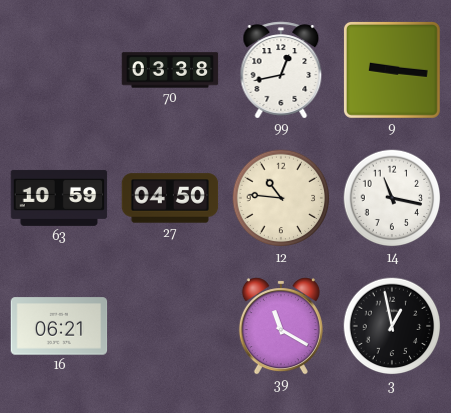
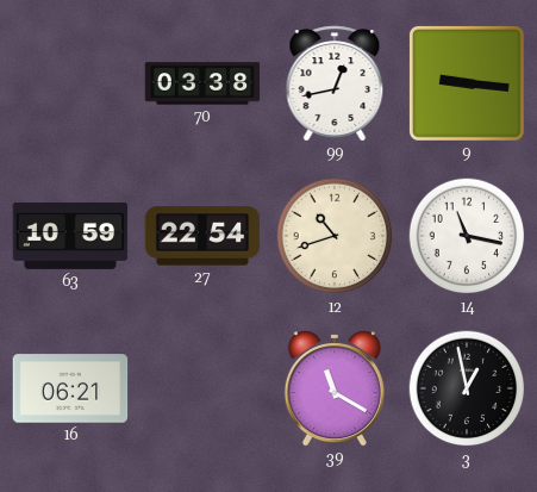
27: 04:50 -> 22:54
12: 10:46 -> 10:42
